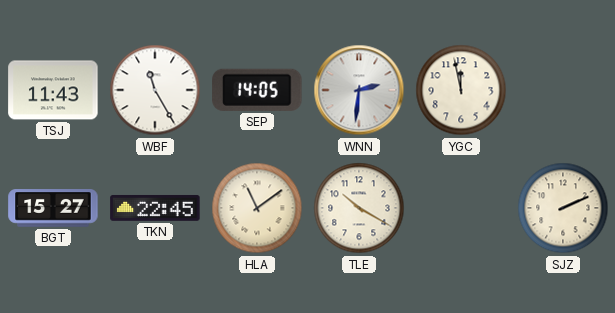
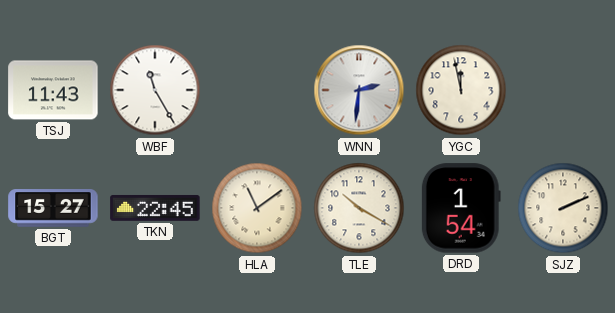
SEP: 14:05 -> none
DRD: none -> 1:54
